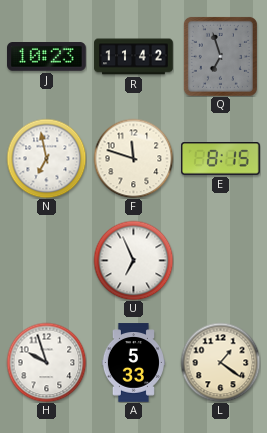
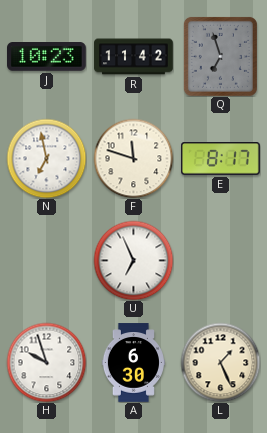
E: 8:15 -> 8:17
A: 5:33 -> 6:30
L: 1:21 -> 1:26
